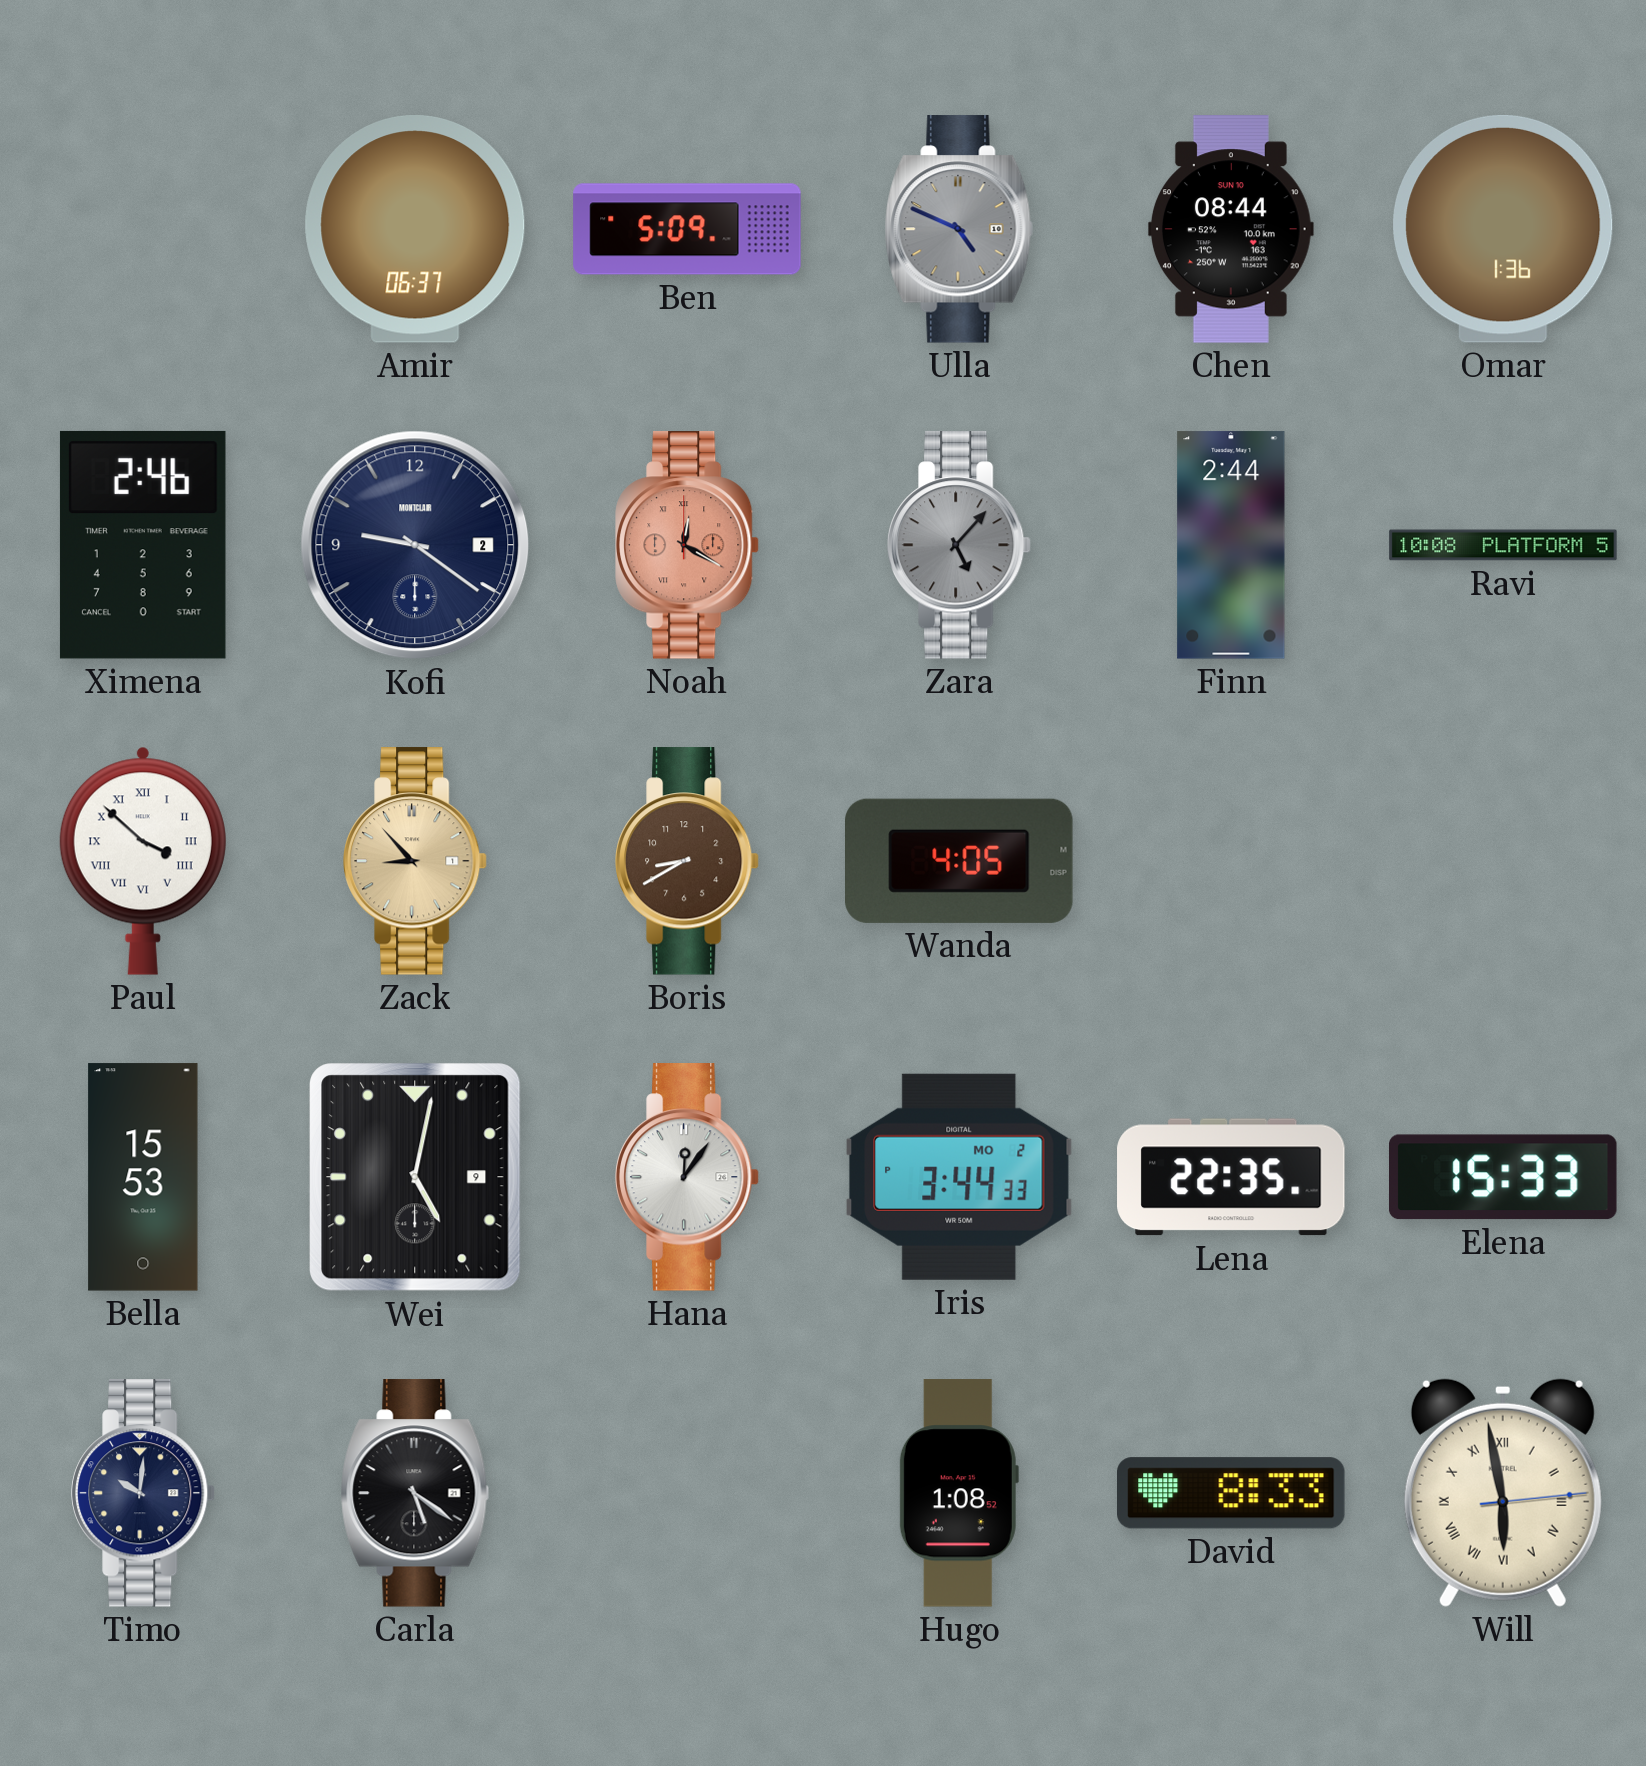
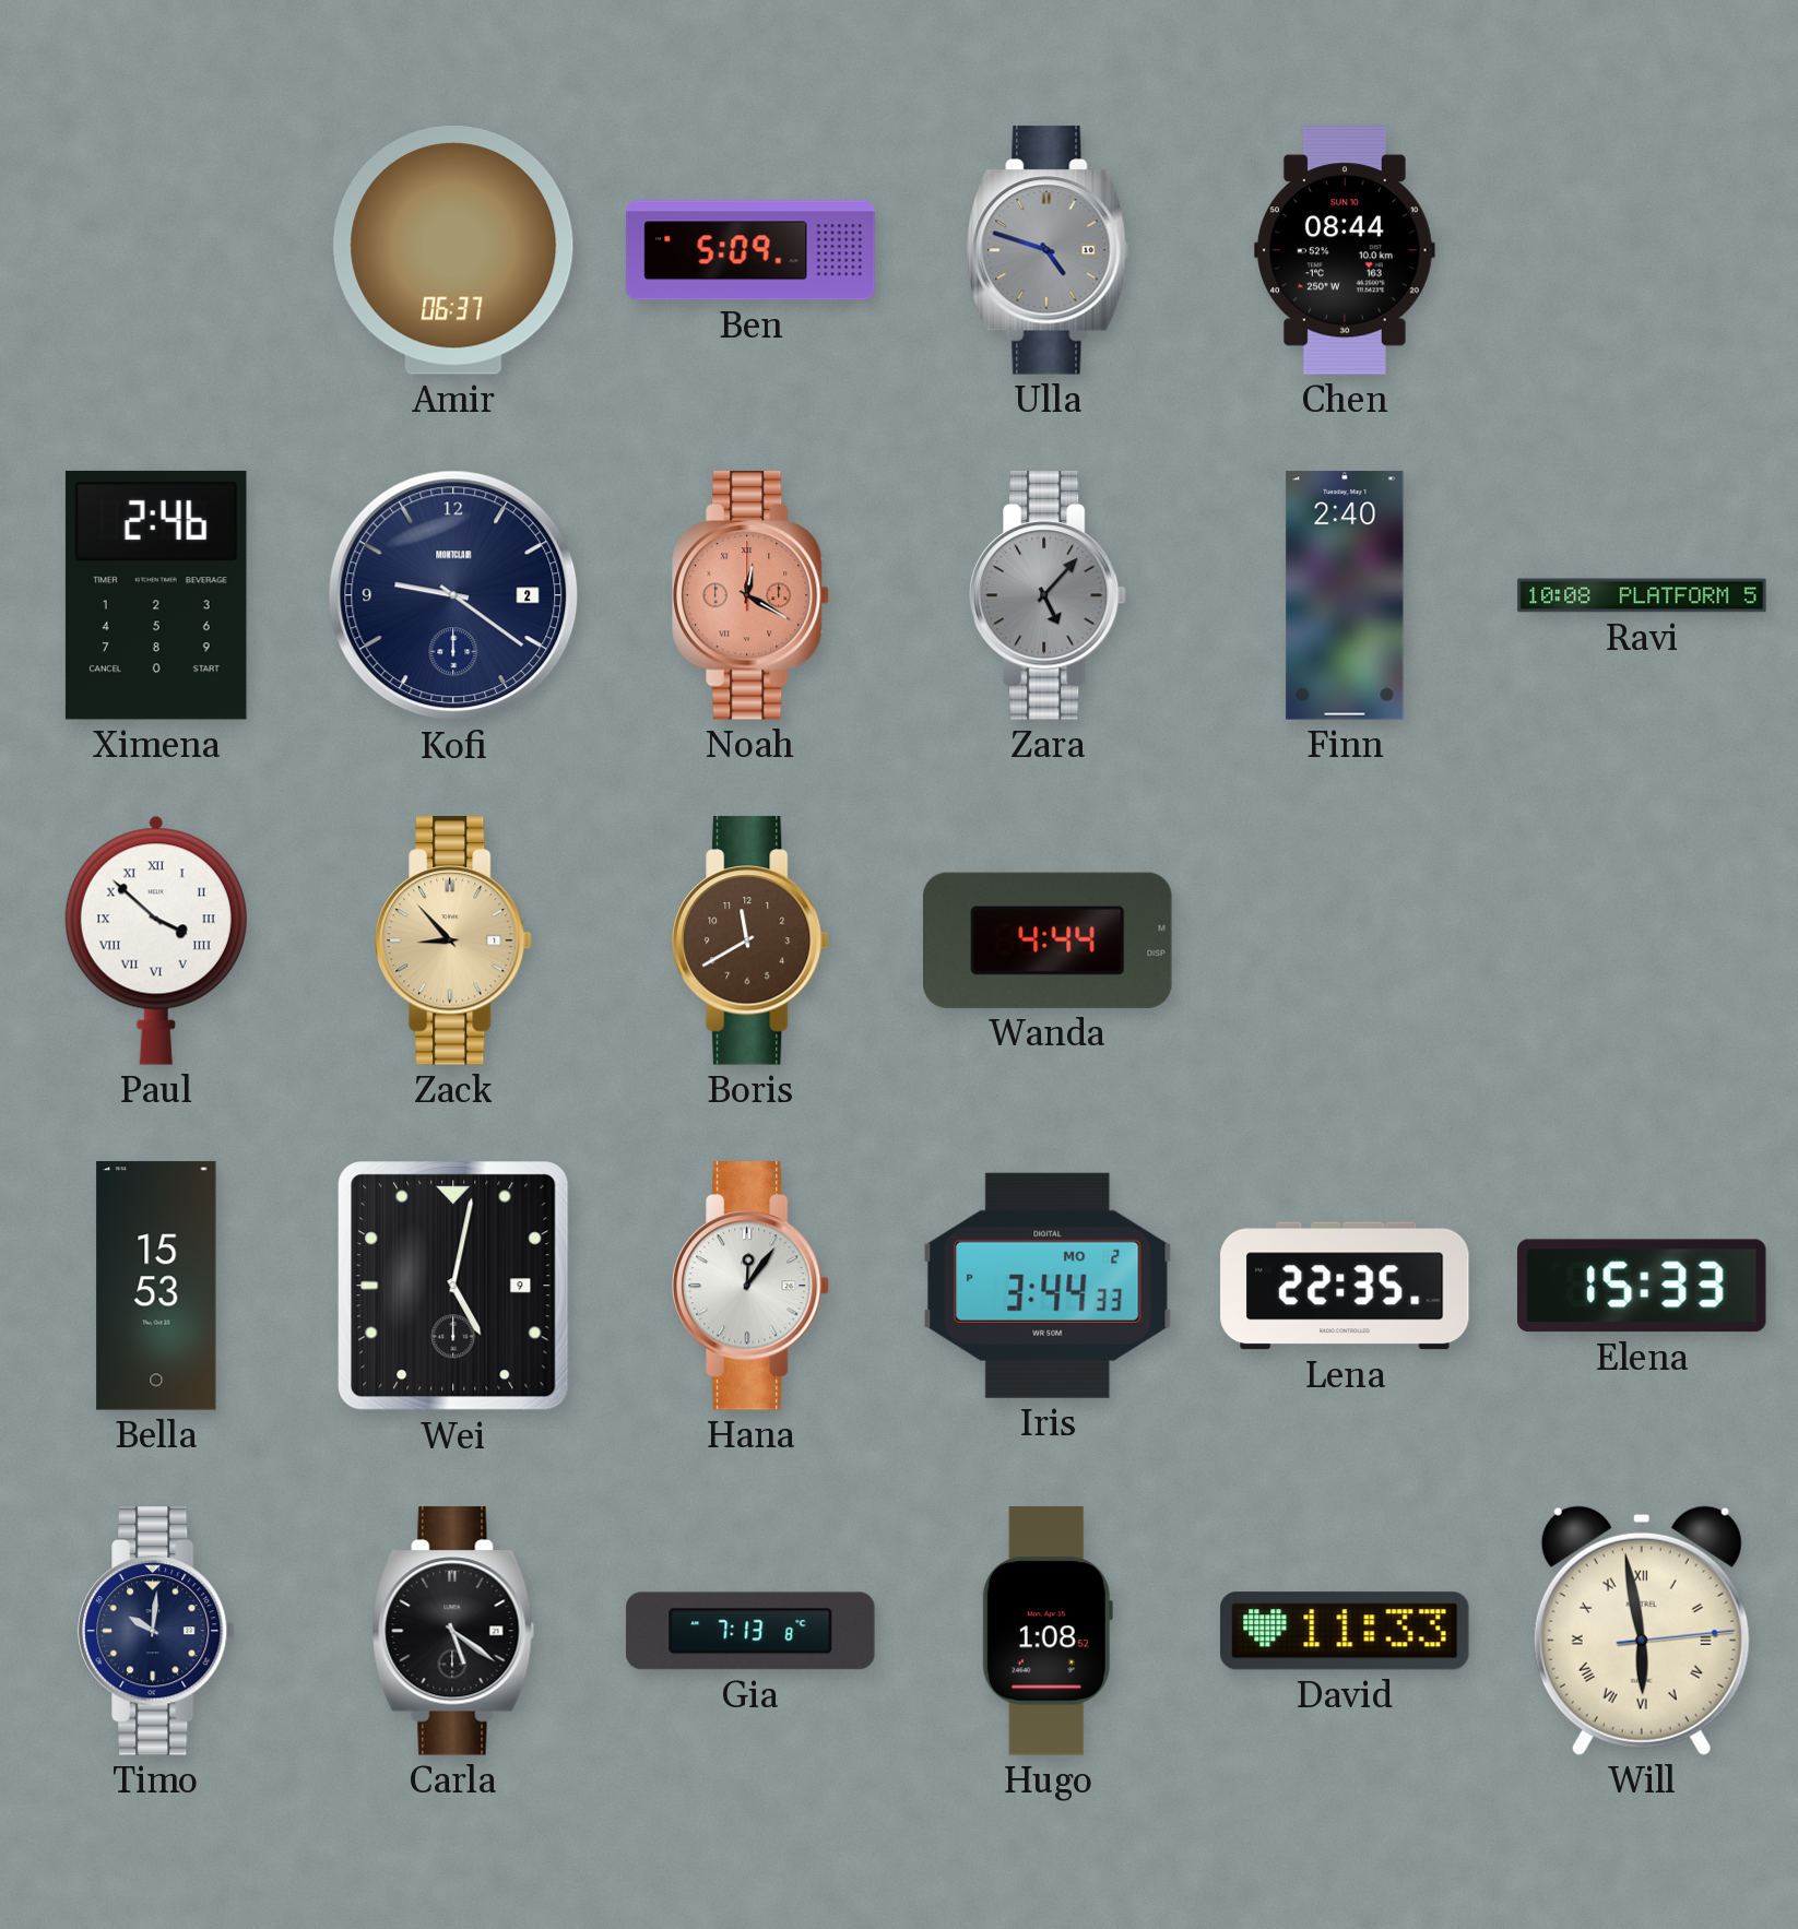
Ulla: 4:49 -> 4:48
Omar: 1:36 -> none
Finn: 2:44 -> 2:40
Boris: 8:40 -> 11:40
Wanda: 4:05 -> 4:44
Gia: none -> 7:13
David: 8:33 -> 11:33
